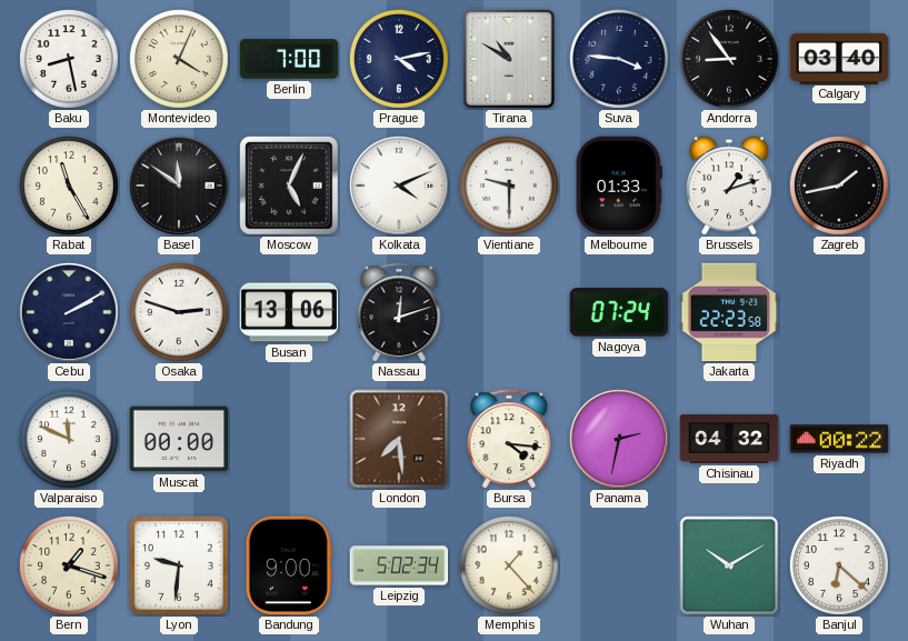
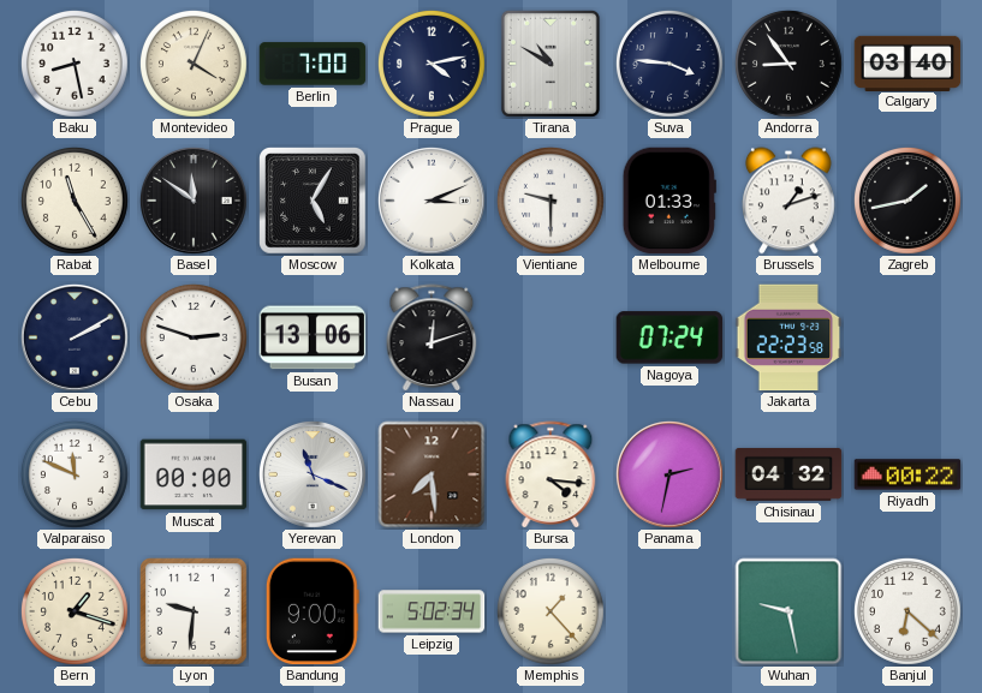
Moscow: 5:04 -> 5:05
Kolkata: 4:11 -> 3:11
Yerevan: none -> 11:19
Wuhan: 10:10 -> 9:28
